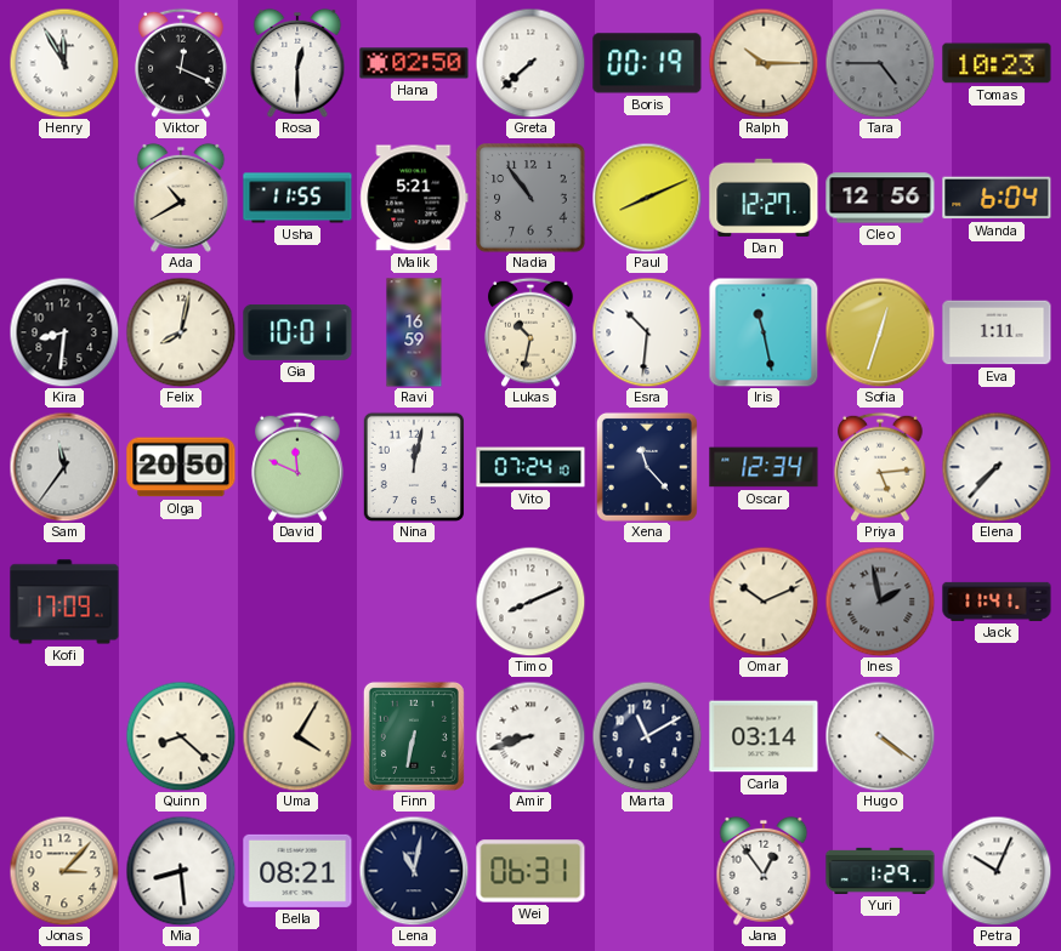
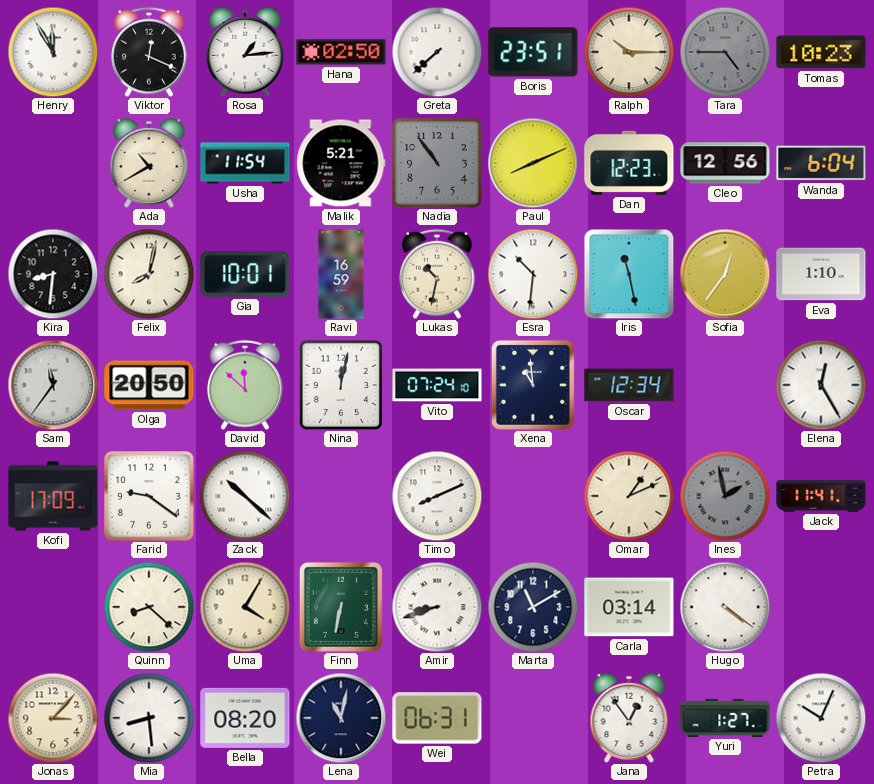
Rosa: 12:30 -> 1:14
Boris: 00:19 -> 23:51
Usha: 11:55 -> 11:54
Dan: 12:27 -> 12:23
Sofia: 12:33 -> 12:36
Eva: 1:11 -> 1:10
David: 11:49 -> 11:52
Xena: 11:23 -> 10:59
Priya: 5:14 -> none
Elena: 7:37 -> 12:25
Farid: none -> 9:21
Zack: none -> 10:22
Omar: 10:11 -> 1:11
Bella: 08:21 -> 08:20
Yuri: 1:29 -> 1:27
